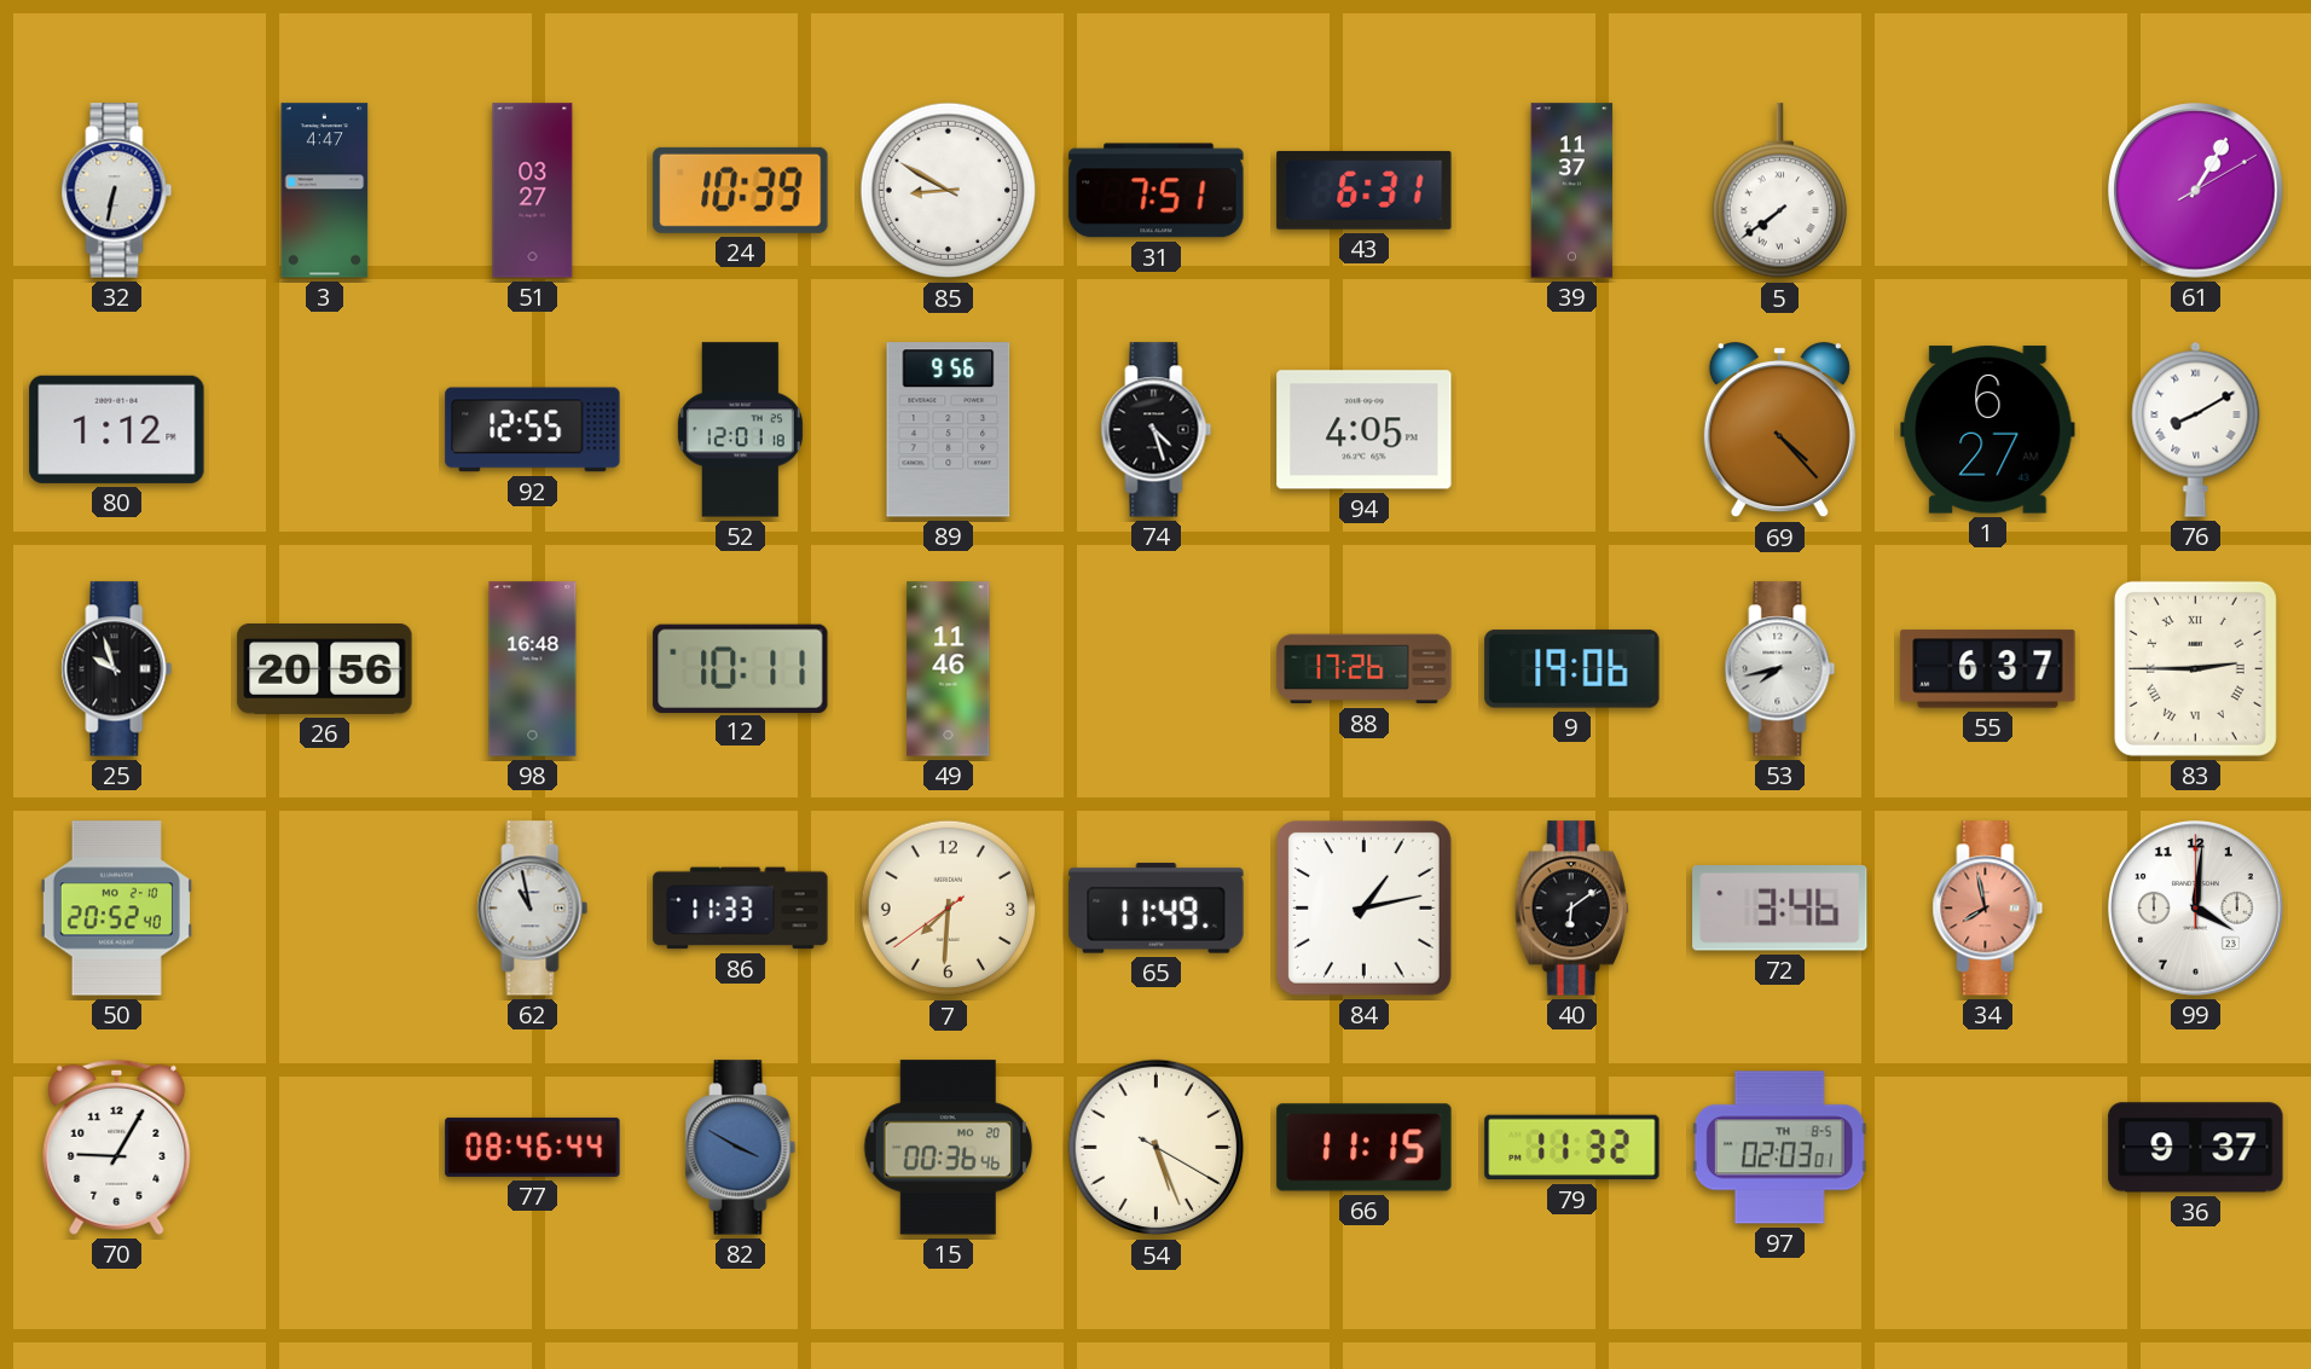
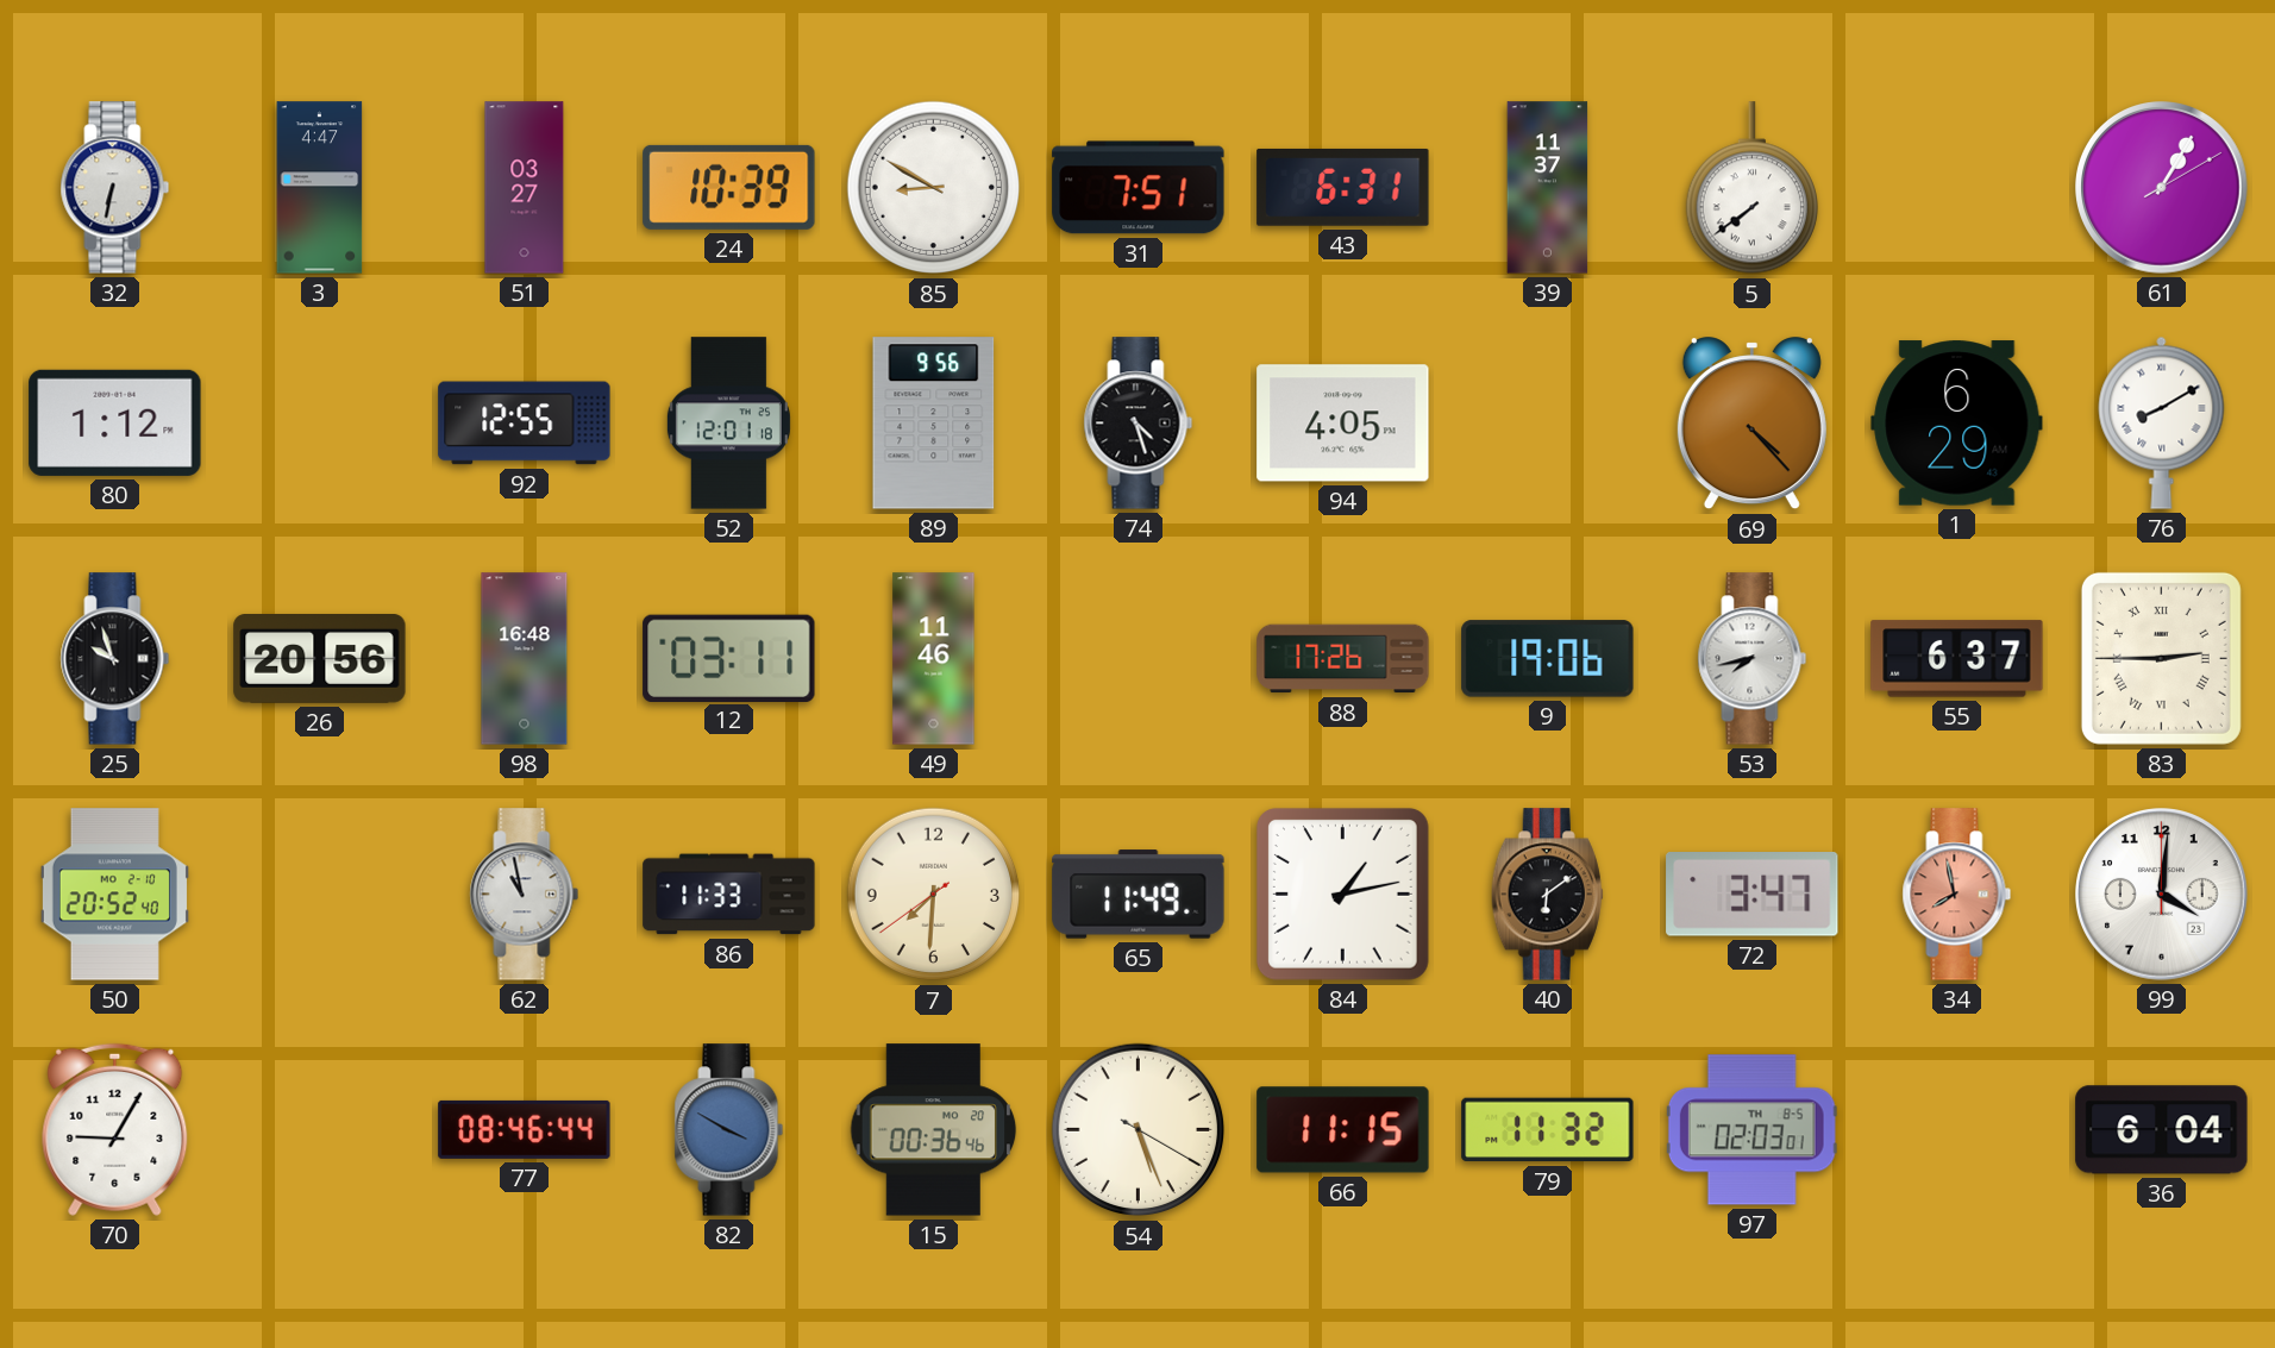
1: 6:27 -> 6:29
12: 10:11 -> 03:11
72: 3:46 -> 3:47
36: 9:37 -> 6:04
